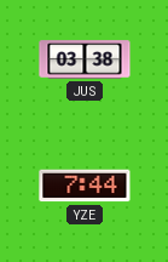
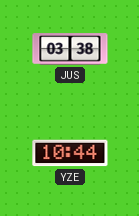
YZE: 7:44 -> 10:44
